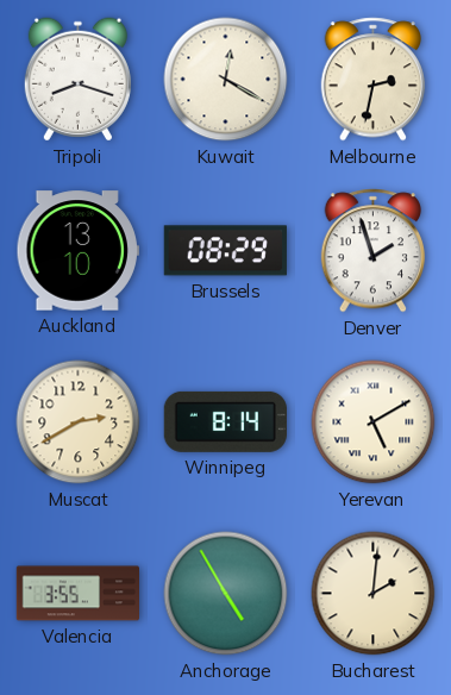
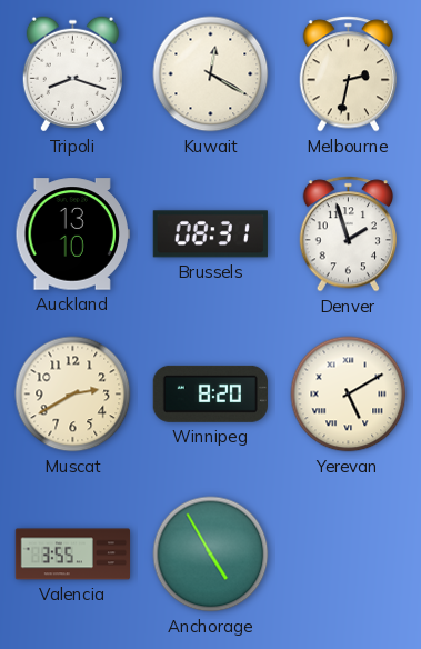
Brussels: 08:29 -> 08:31
Winnipeg: 8:14 -> 8:20
Bucharest: 2:01 -> none
